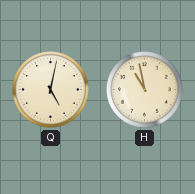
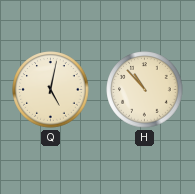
H: 10:58 -> 10:53
